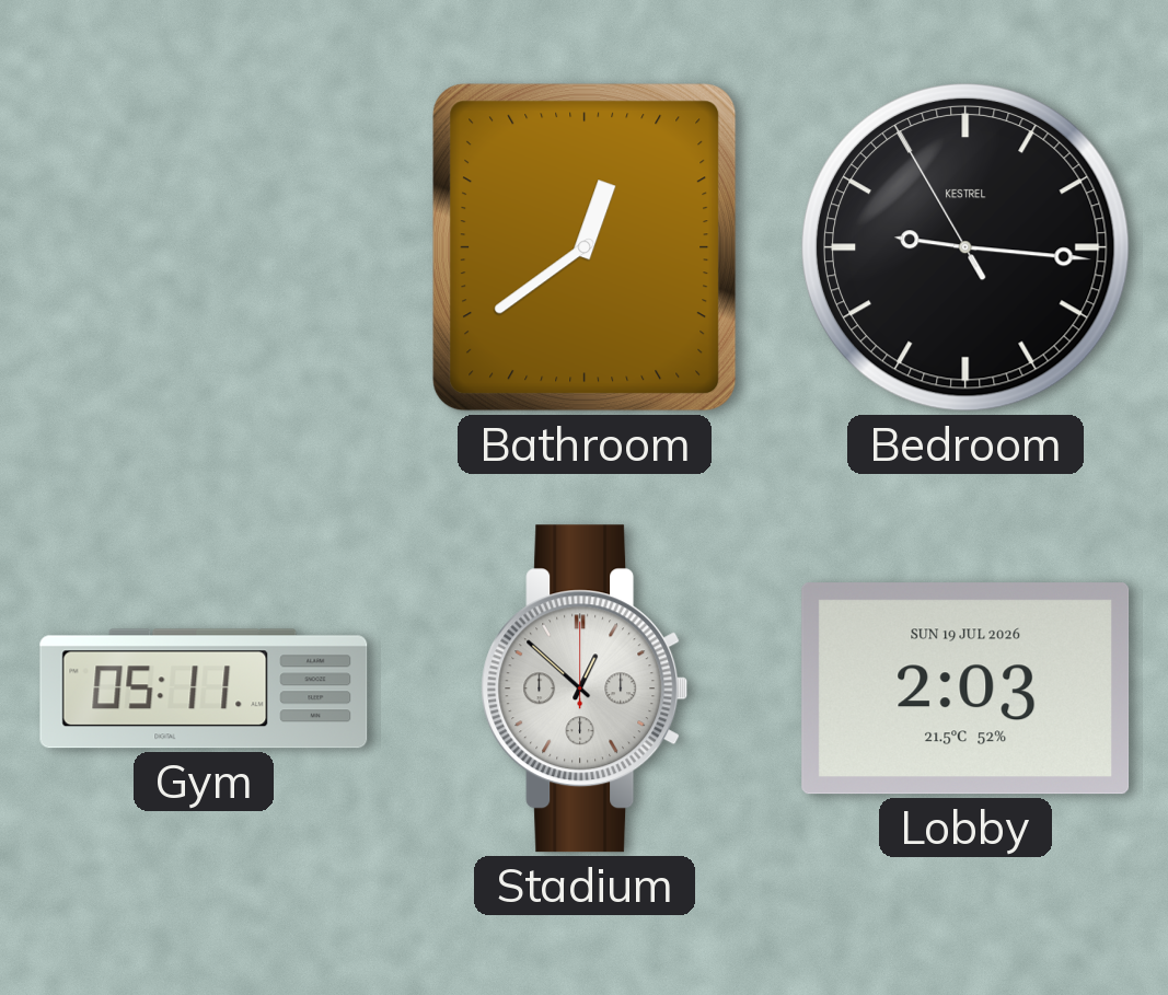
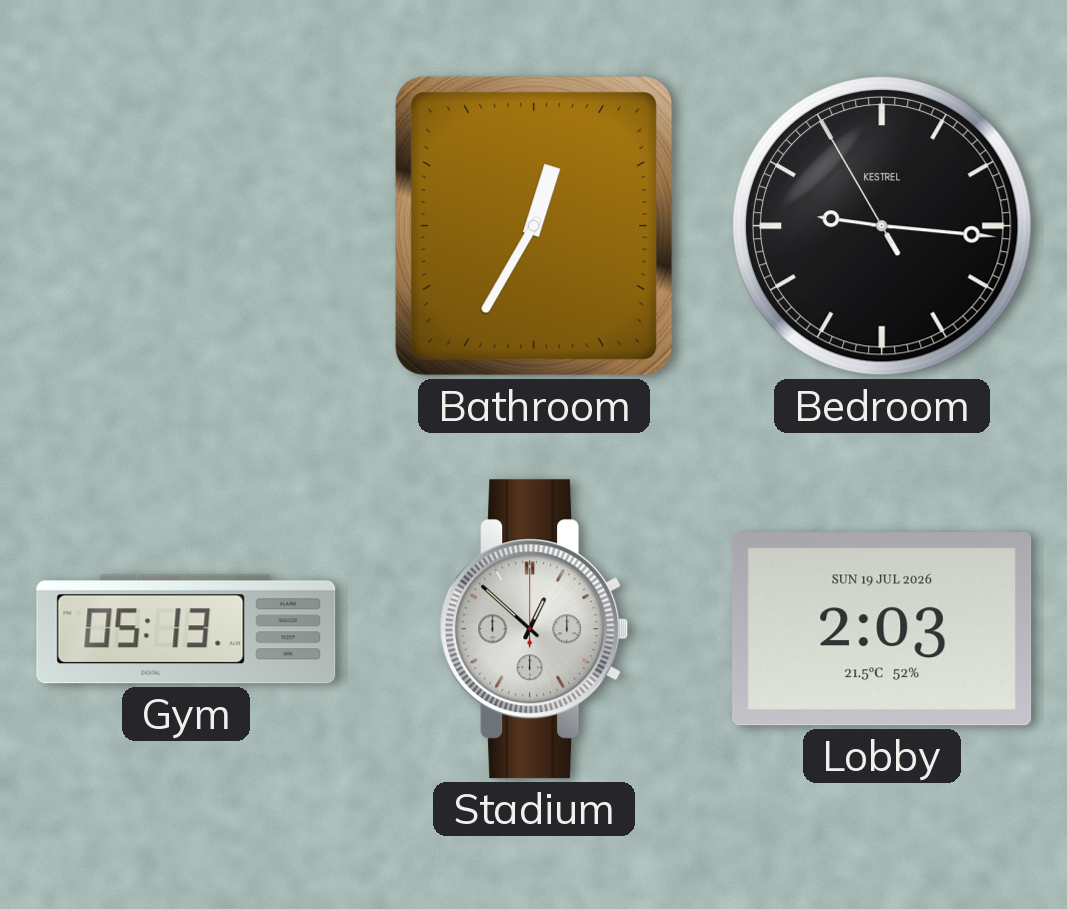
Bathroom: 12:39 -> 12:35
Gym: 05:11 -> 05:13
